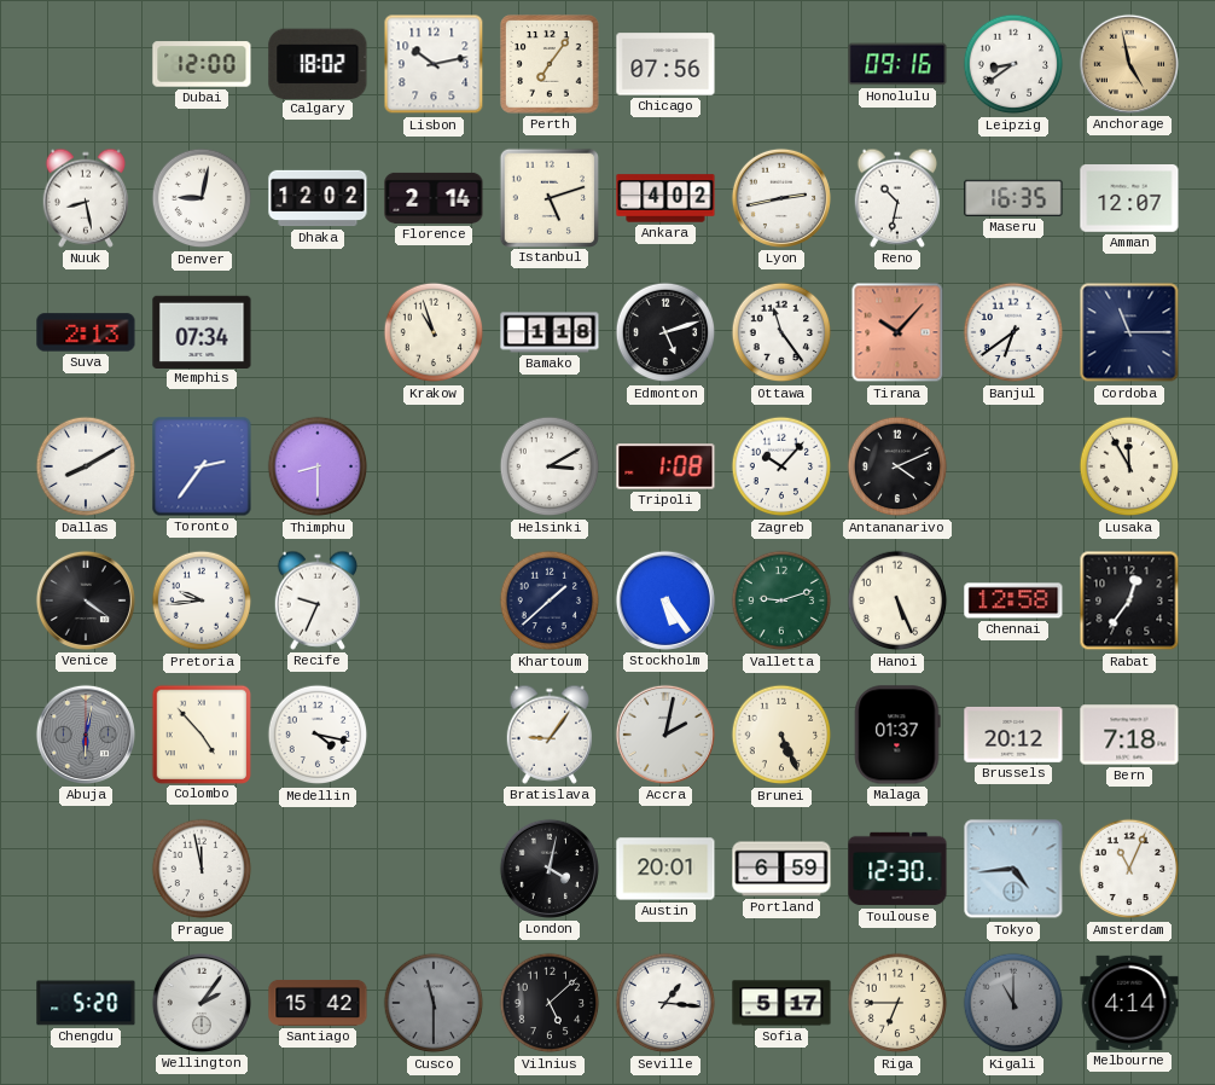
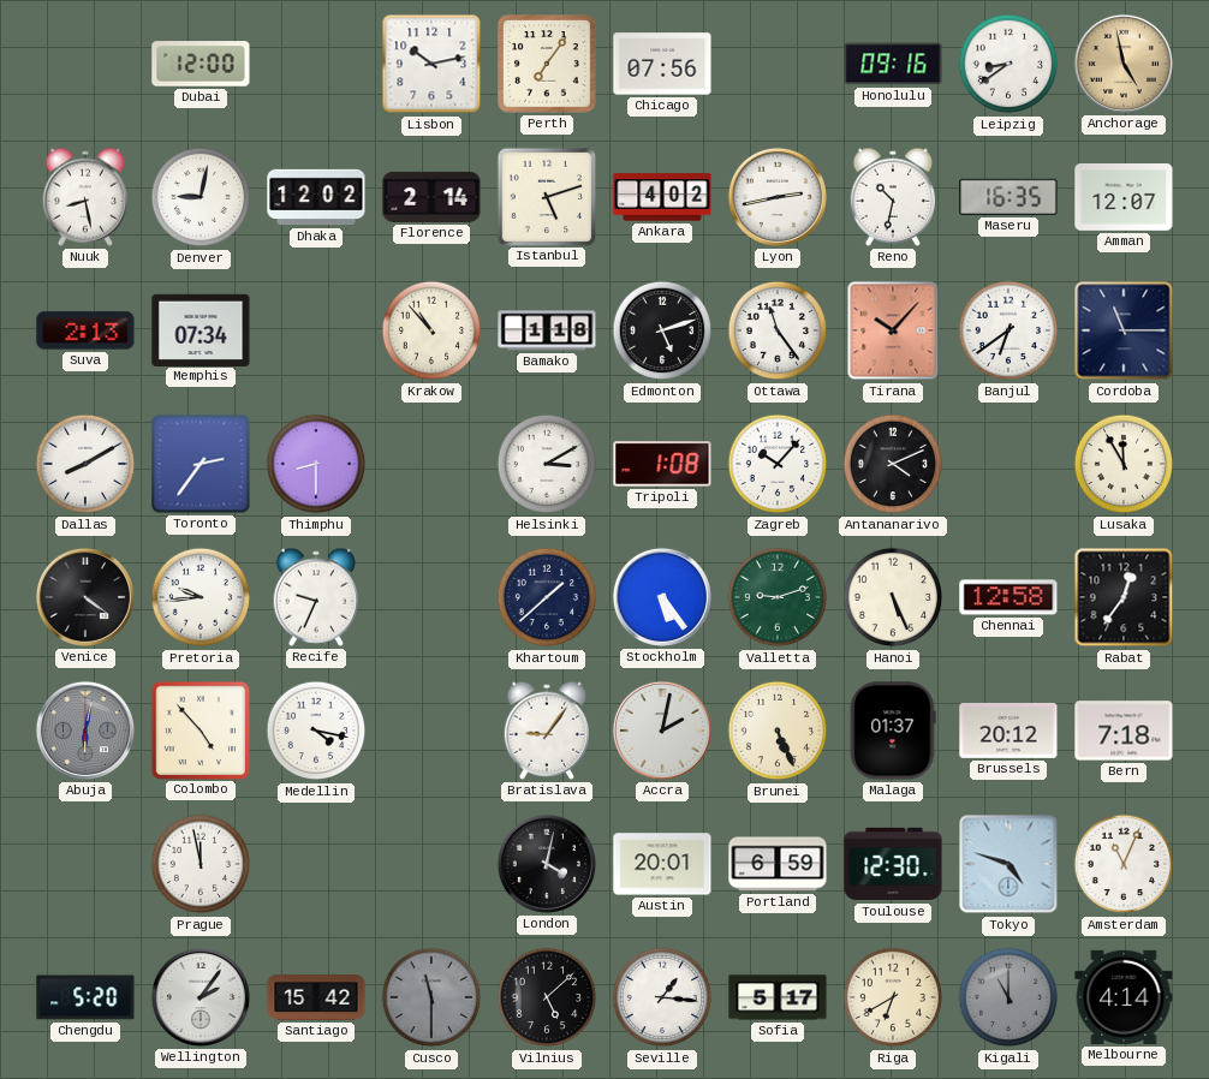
Calgary: 18:02 -> none
Krakow: 10:57 -> 10:53
Tokyo: 4:44 -> 4:48
Riga: 6:45 -> 6:40
